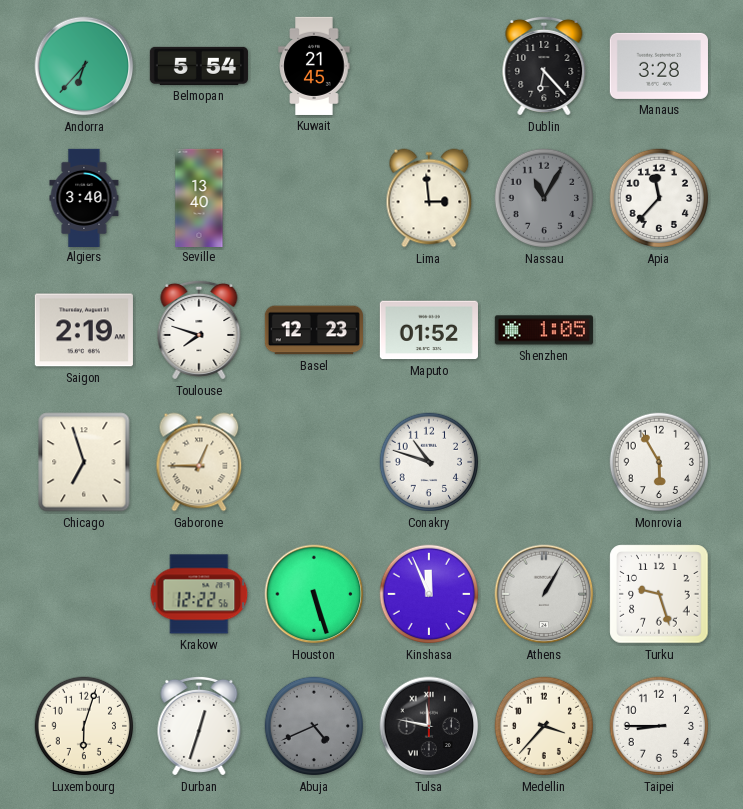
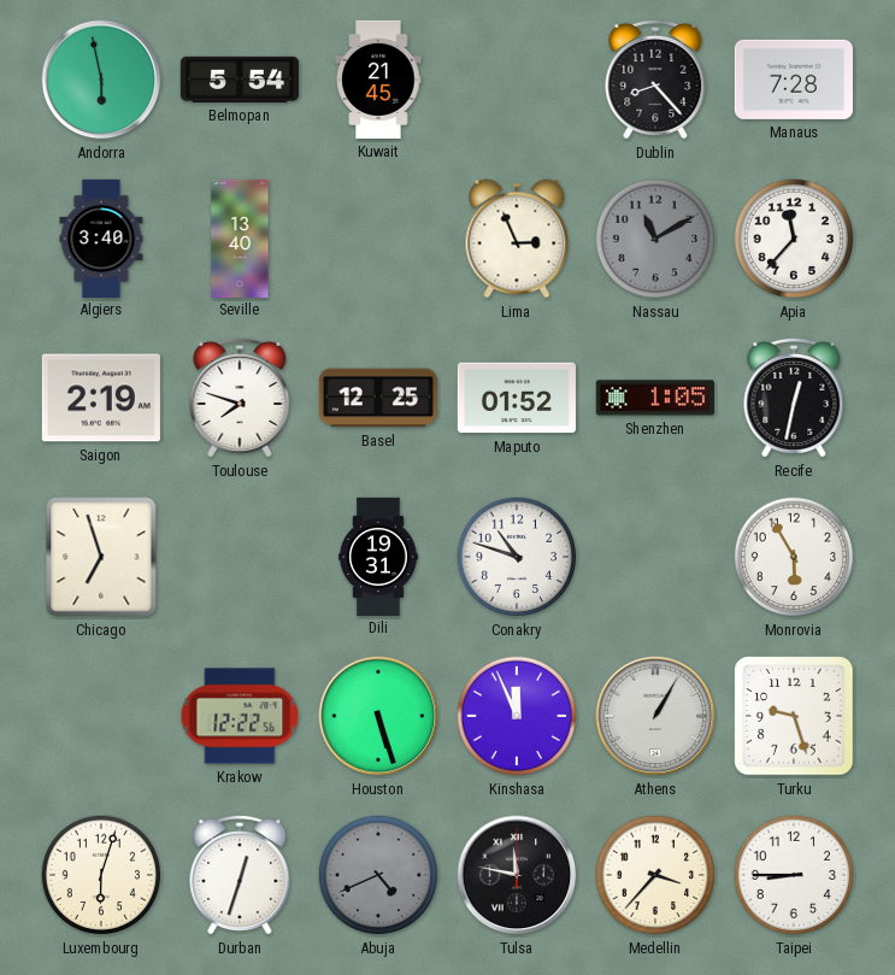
Andorra: 6:37 -> 5:58
Dublin: 6:23 -> 8:23
Manaus: 3:28 -> 7:28
Lima: 2:59 -> 2:56
Nassau: 11:05 -> 11:10
Basel: 12:23 -> 12:25
Recife: none -> 12:32
Gaborone: 12:45 -> none
Dili: none -> 19:31
